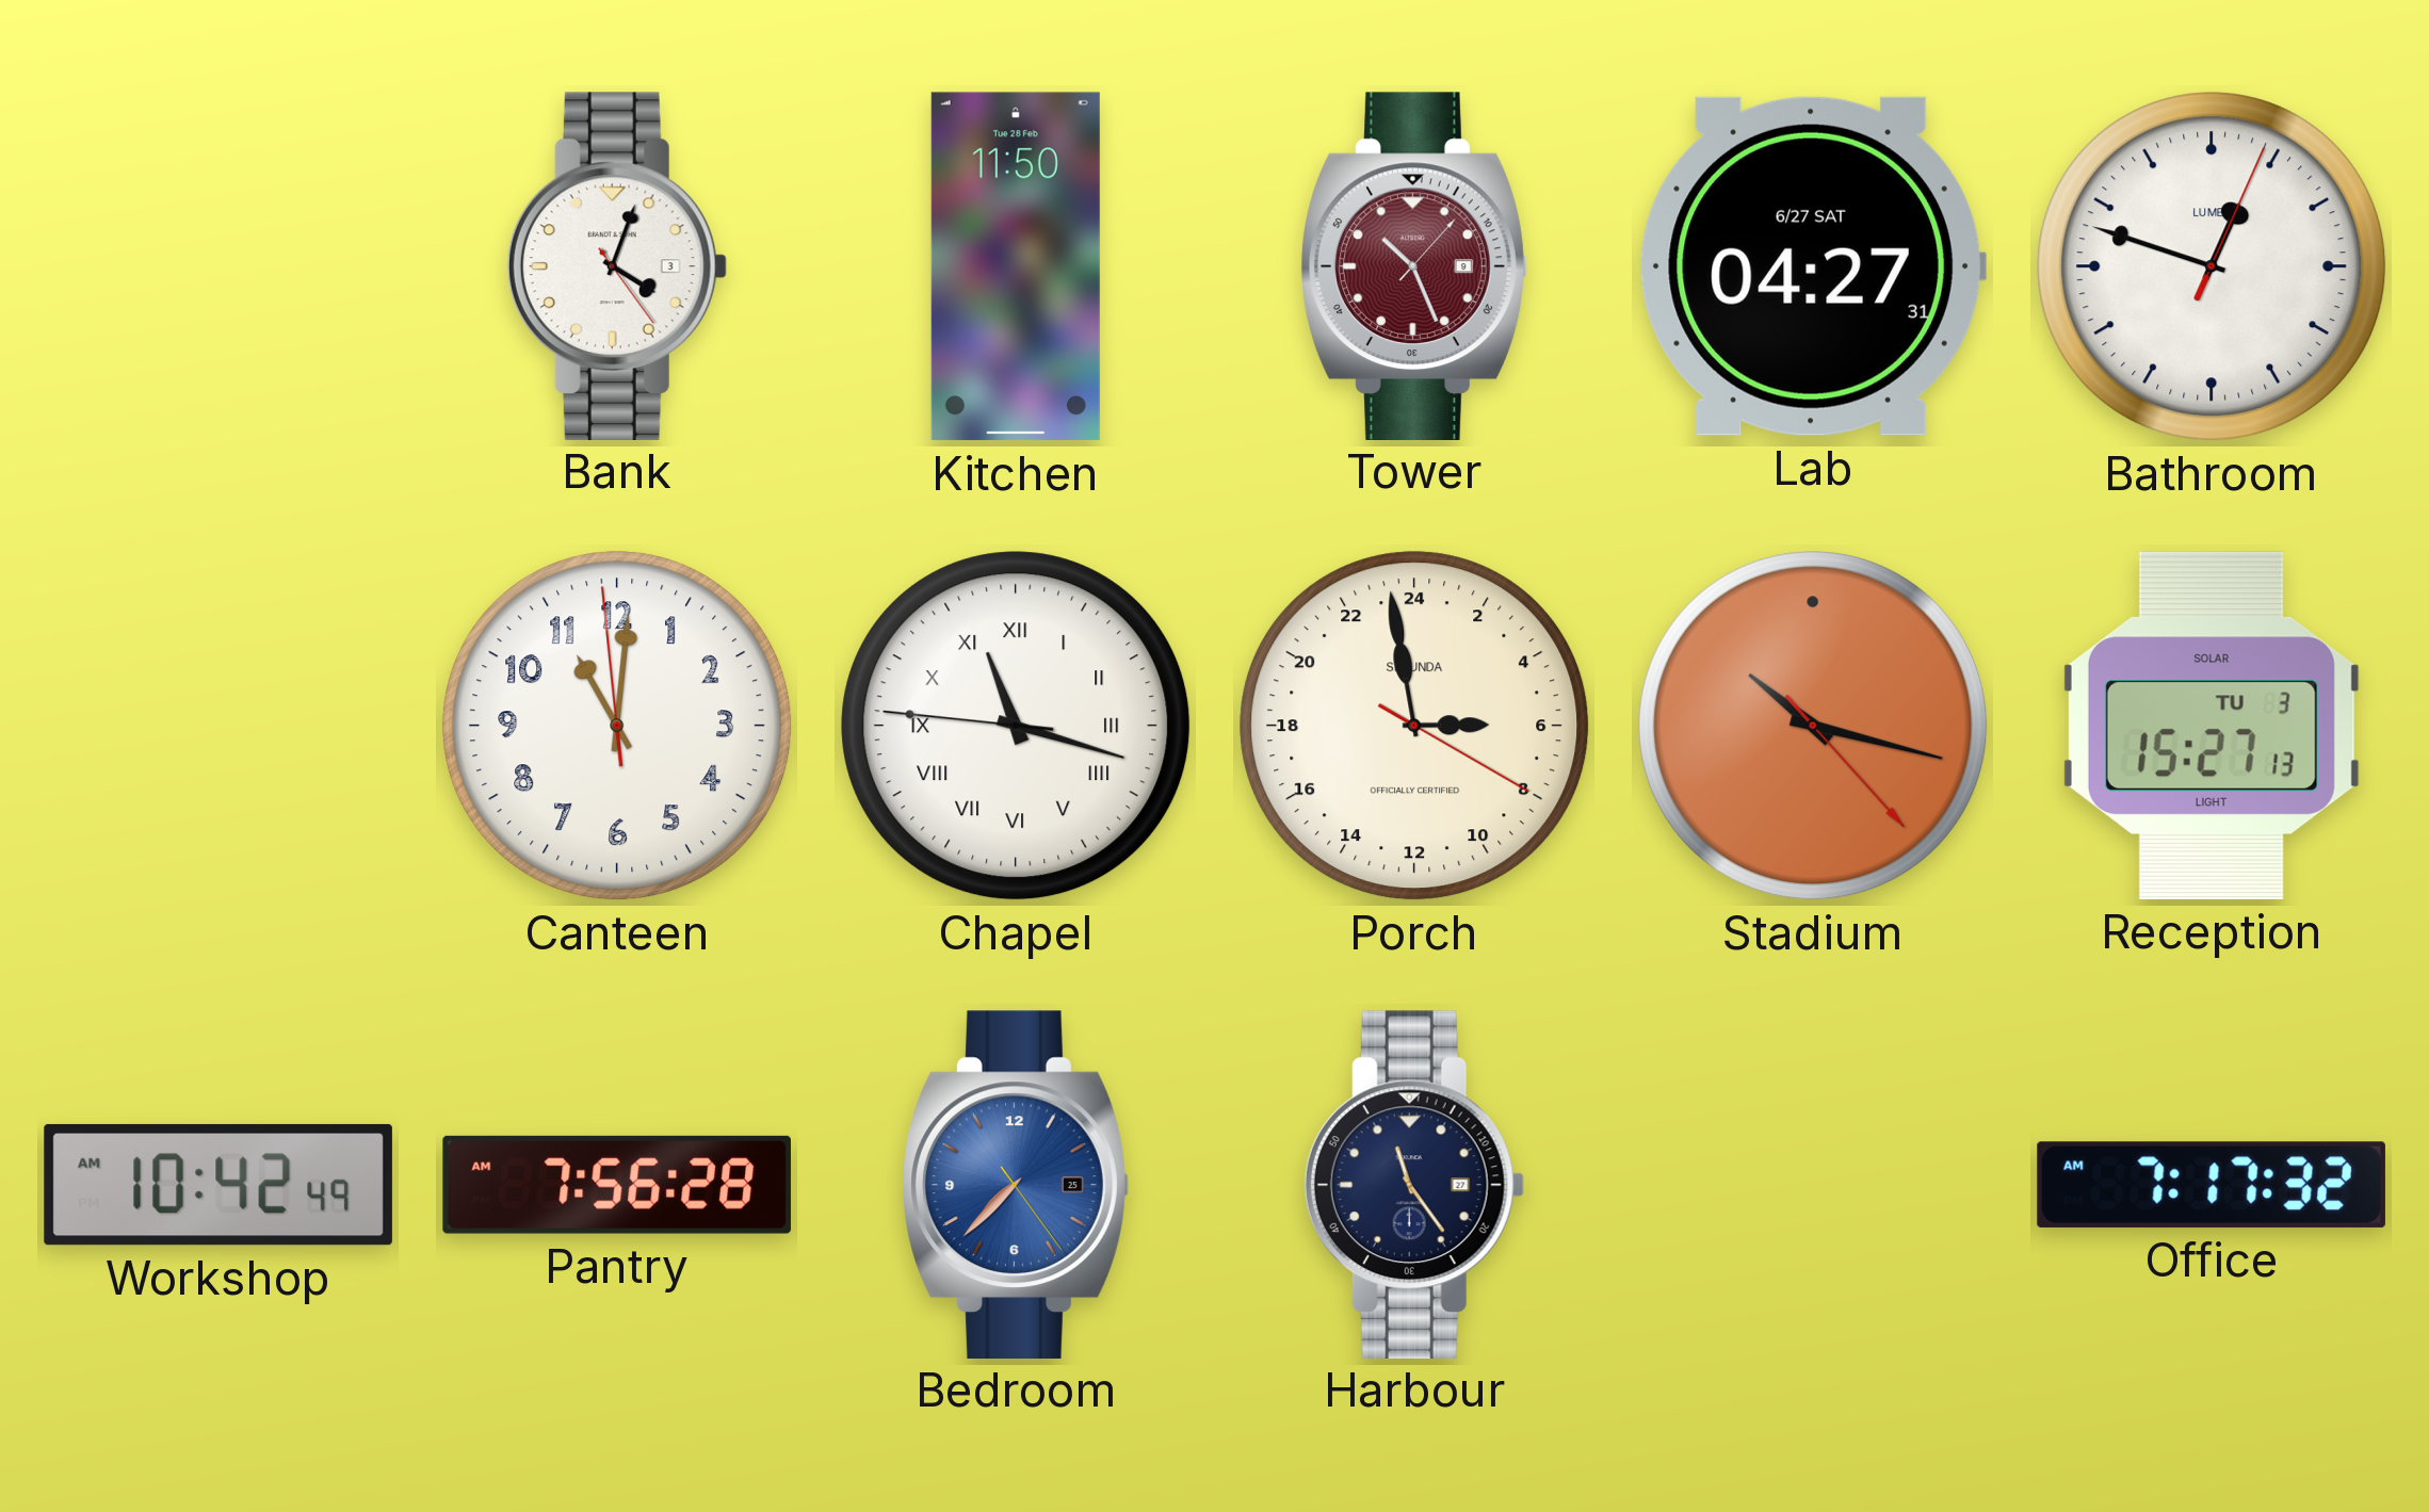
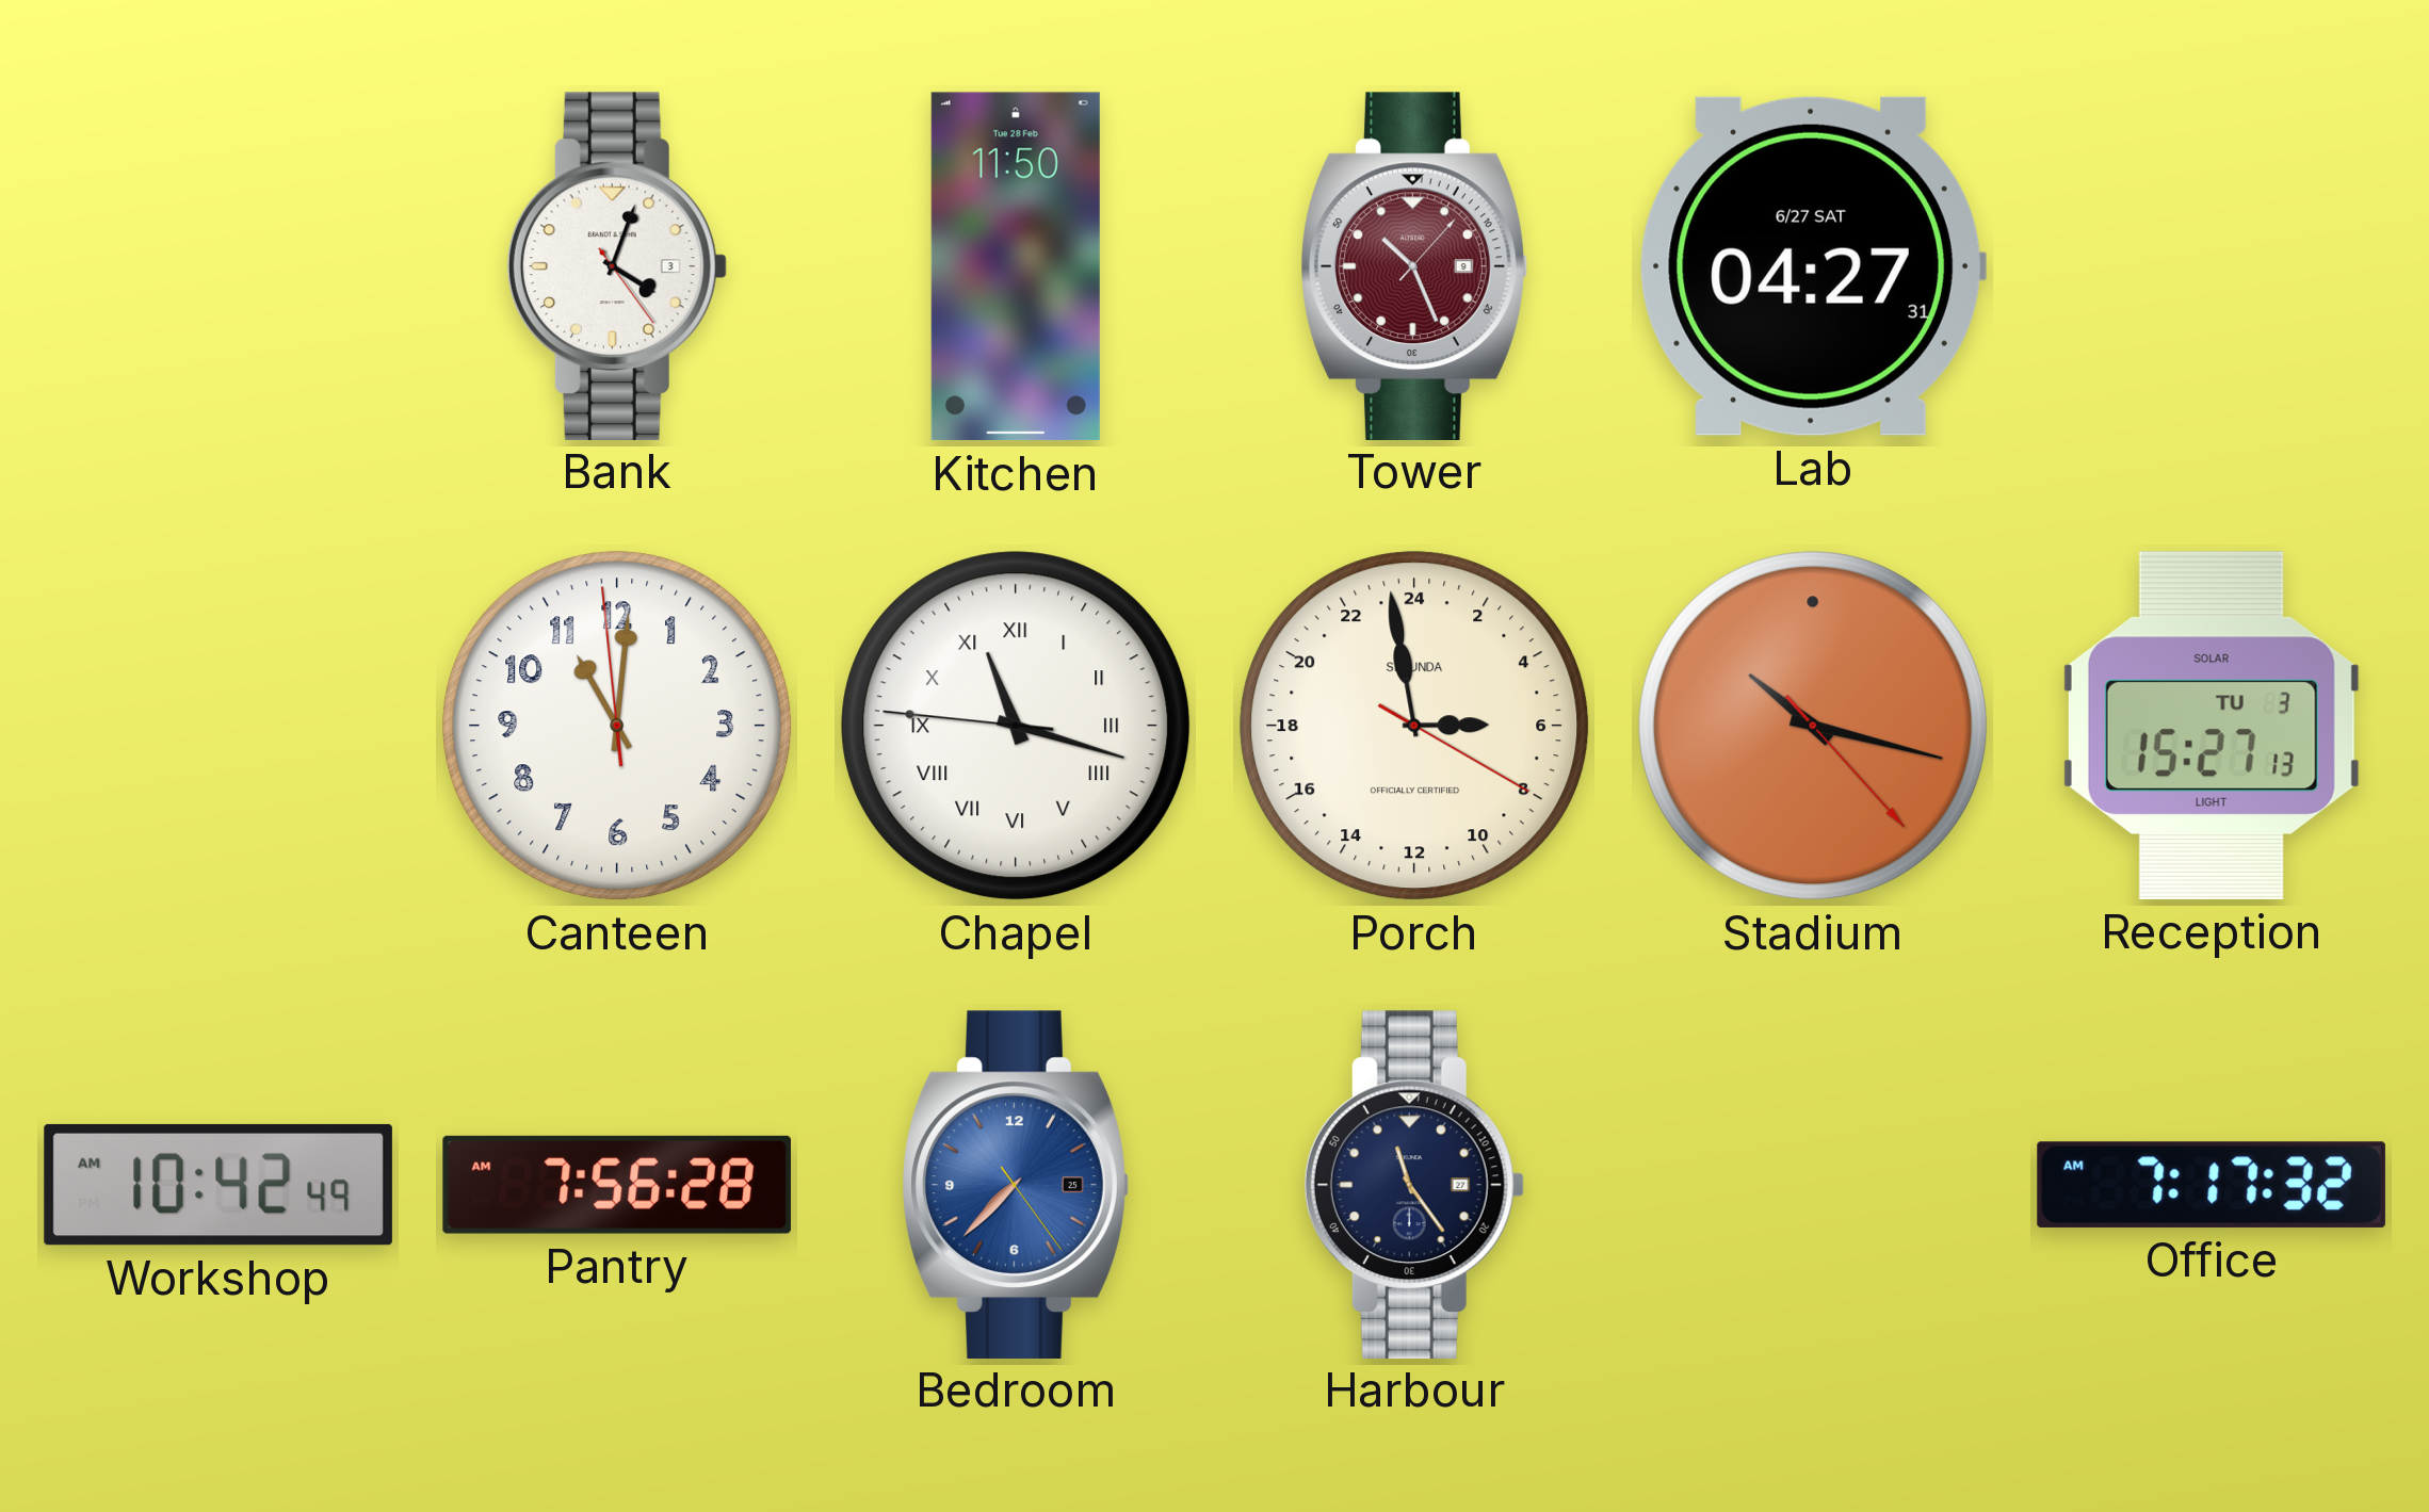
Bathroom: 12:48 -> none
